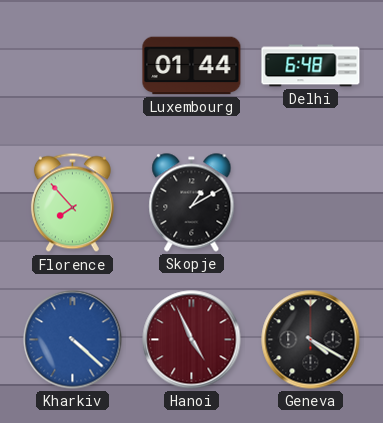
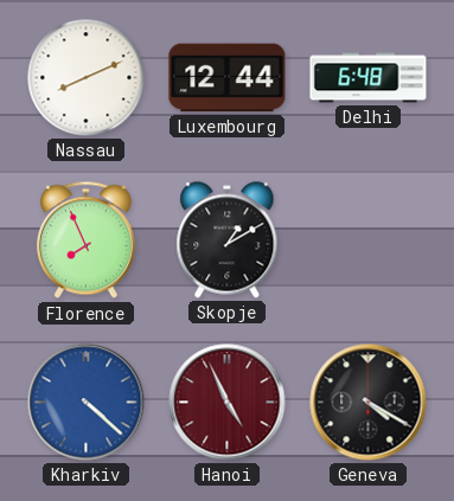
Nassau: none -> 8:11
Luxembourg: 01:44 -> 12:44
Florence: 7:53 -> 7:56
